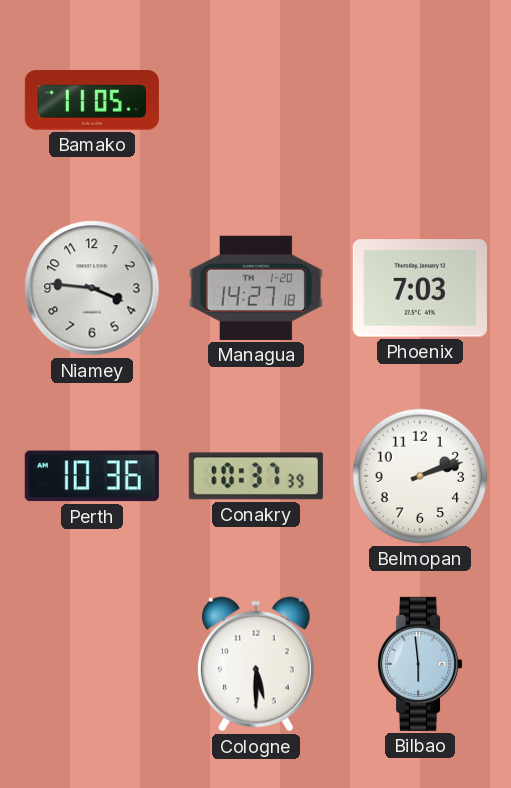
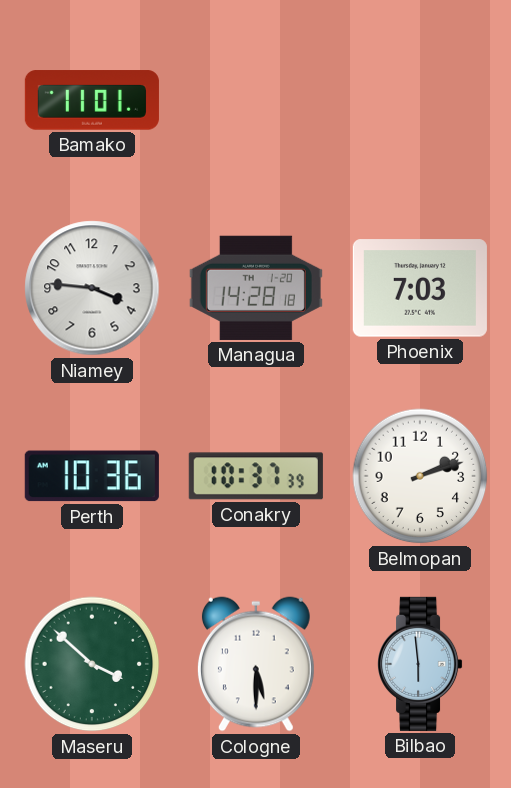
Bamako: 11:05 -> 11:01
Managua: 14:27 -> 14:28
Maseru: none -> 3:52
